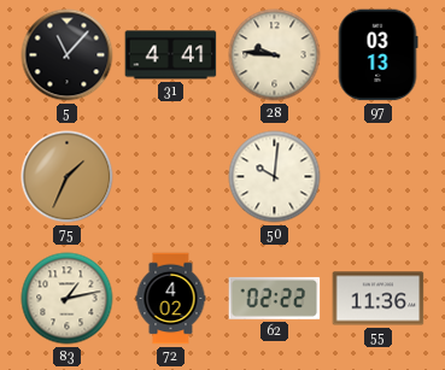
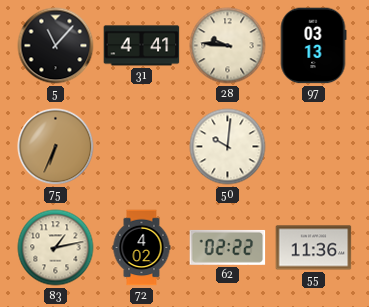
75: 1:34 -> 6:34
